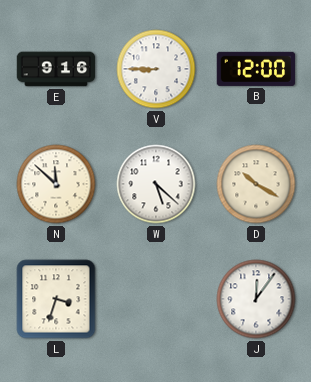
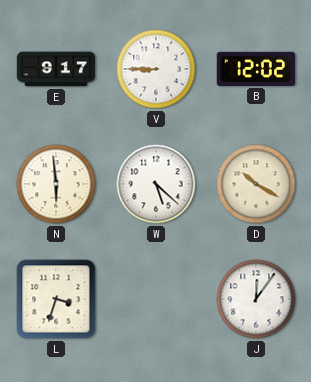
E: 9:16 -> 9:17
B: 12:00 -> 12:02
N: 11:52 -> 5:59
